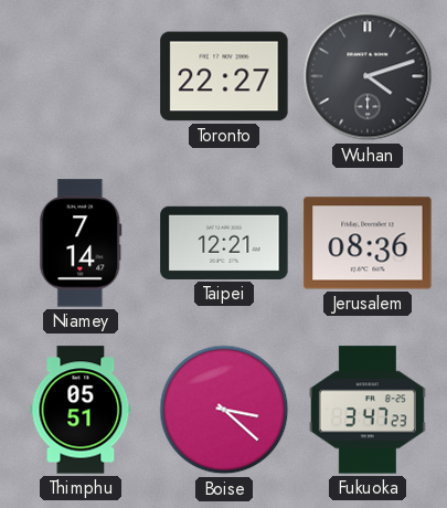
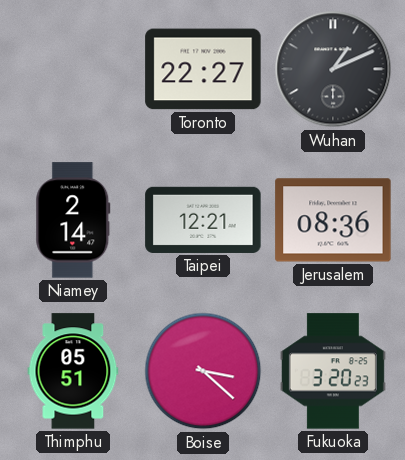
Wuhan: 4:12 -> 1:11
Niamey: 7:14 -> 2:14
Fukuoka: 3:47 -> 3:20
